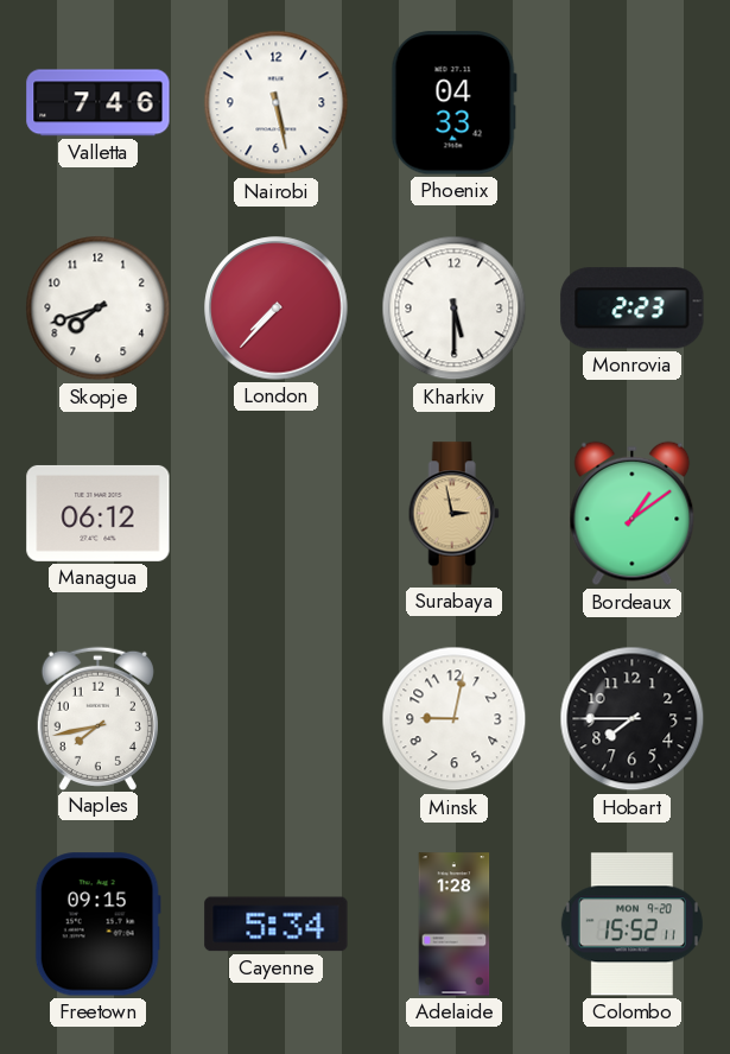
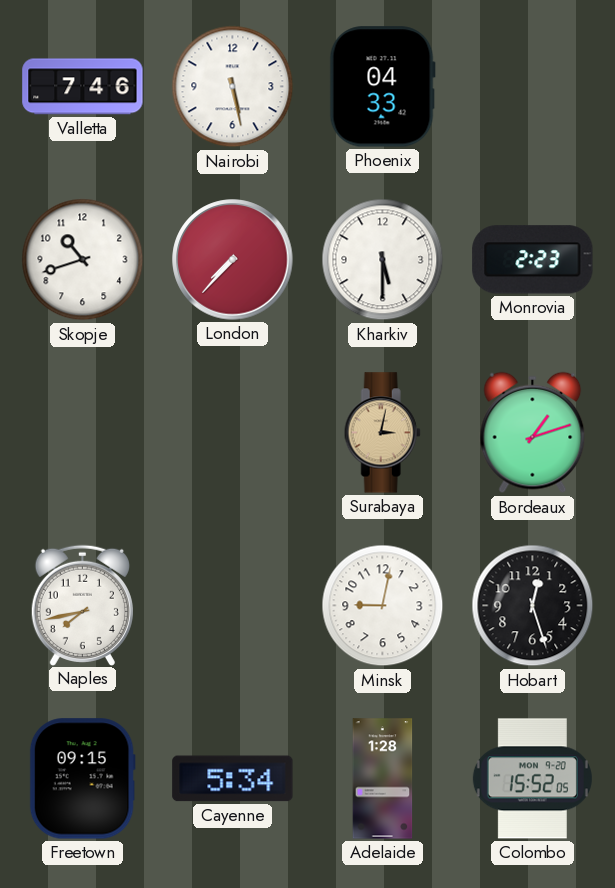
Skopje: 7:42 -> 10:42
Managua: 06:12 -> none
Surabaya: 2:58 -> 3:02
Bordeaux: 1:09 -> 1:12
Hobart: 7:45 -> 12:27
Colombo: 15:52:11 -> 15:52:05
